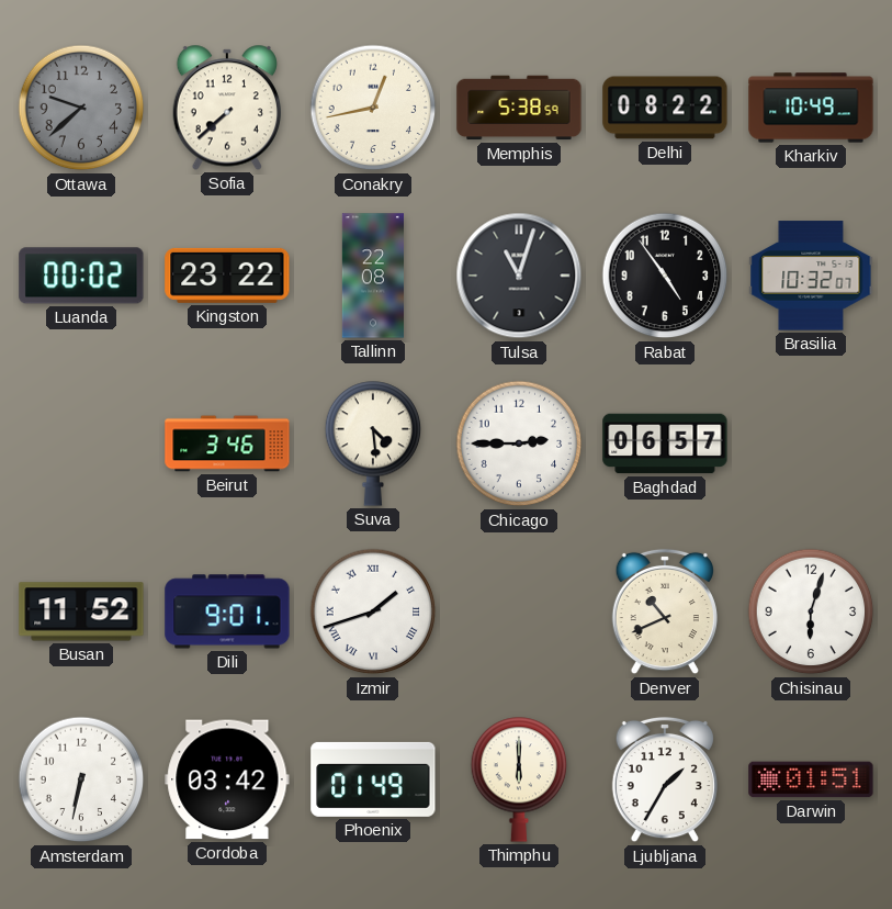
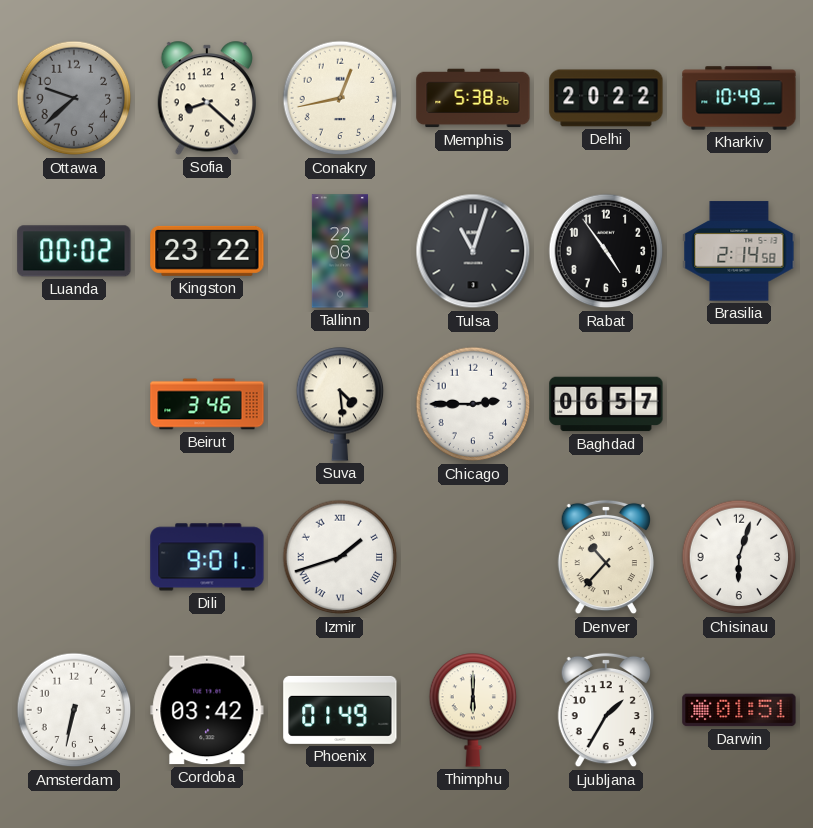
Sofia: 7:38 -> 8:22
Memphis: 5:38:59 -> 5:38:26
Delhi: 08:22 -> 20:22
Brasilia: 10:32 -> 2:14
Busan: 11:52 -> none
Denver: 10:41 -> 10:37
